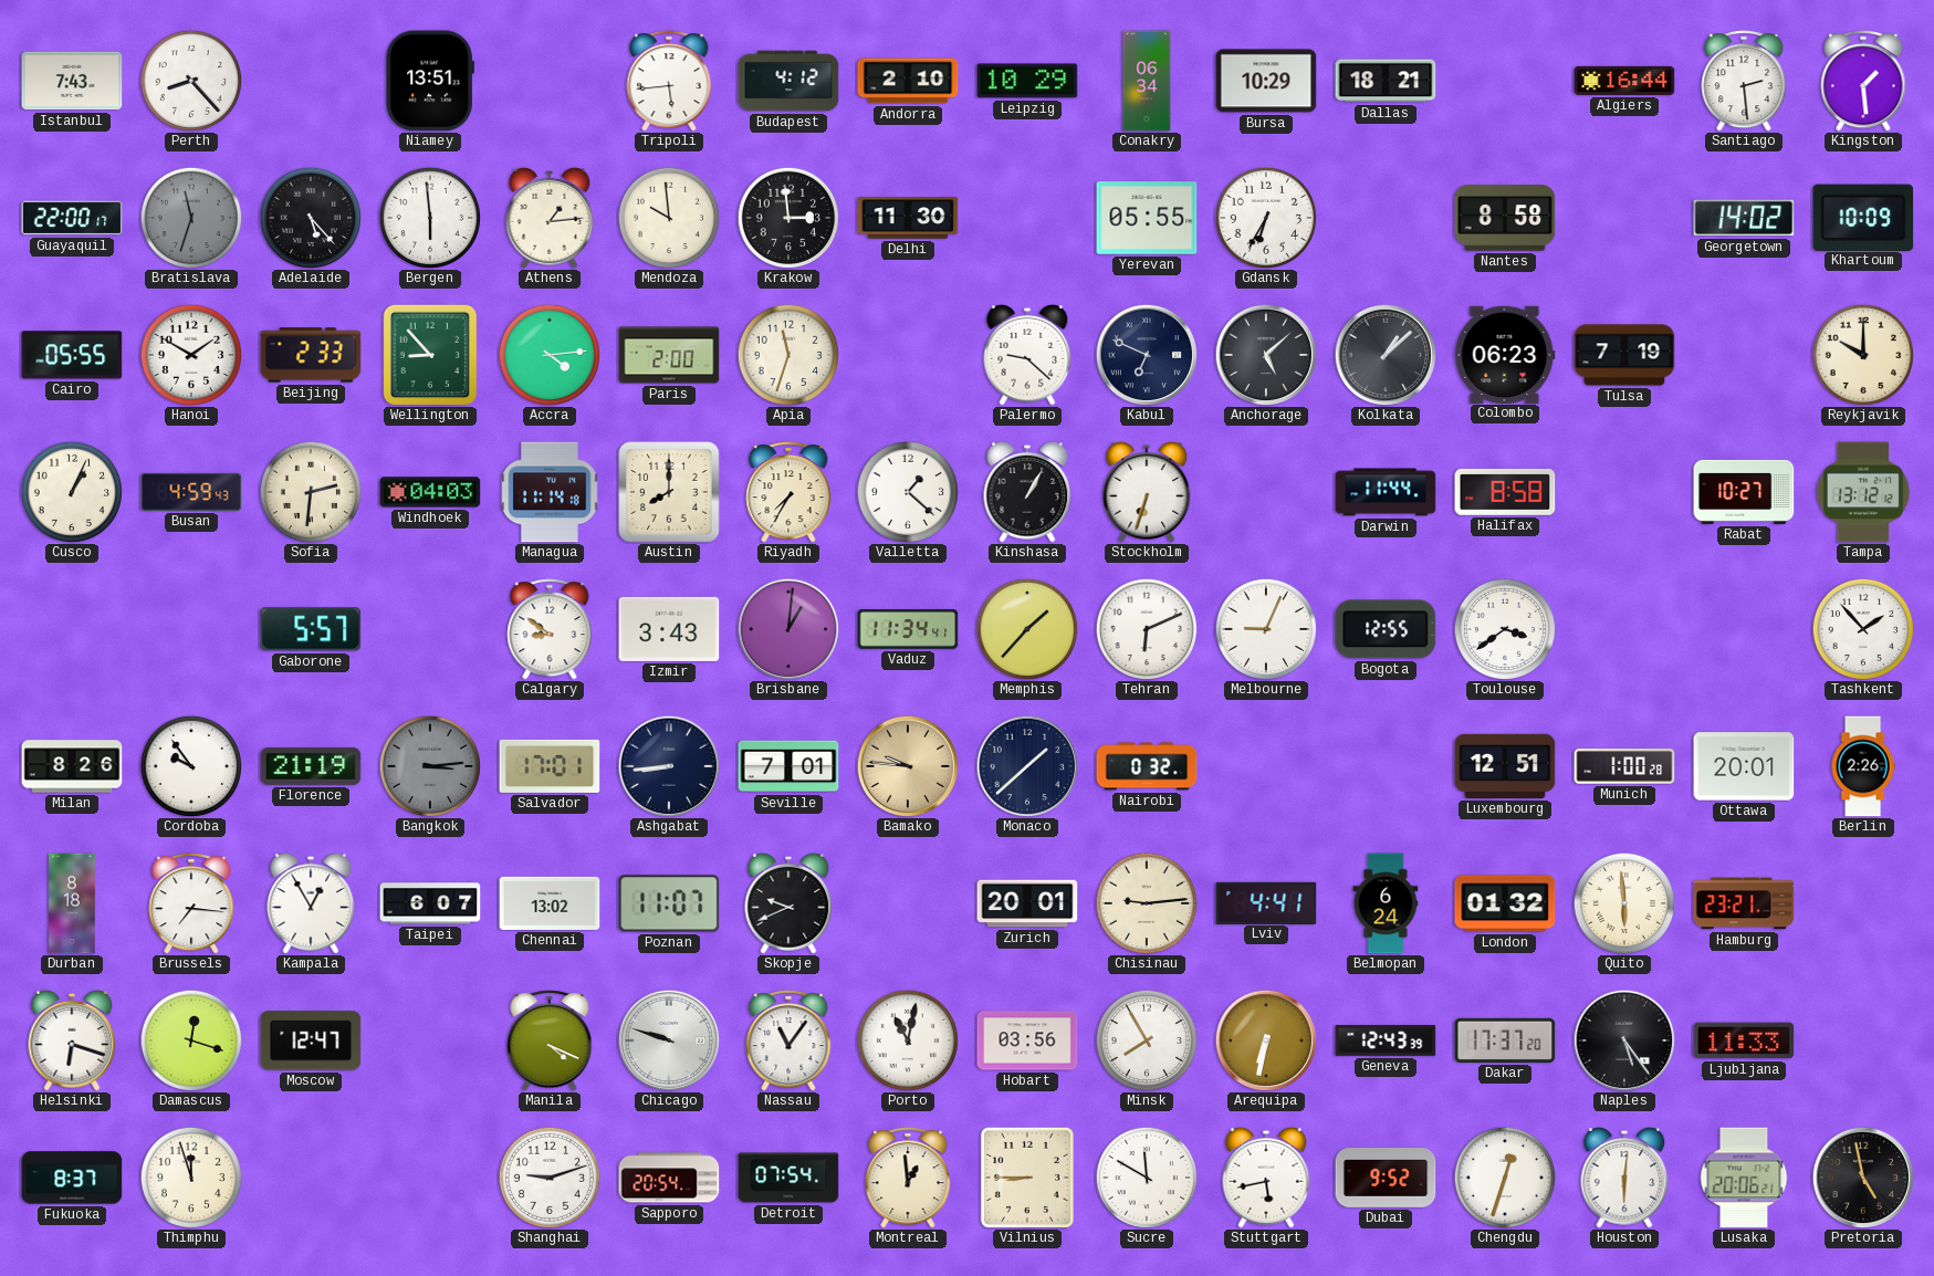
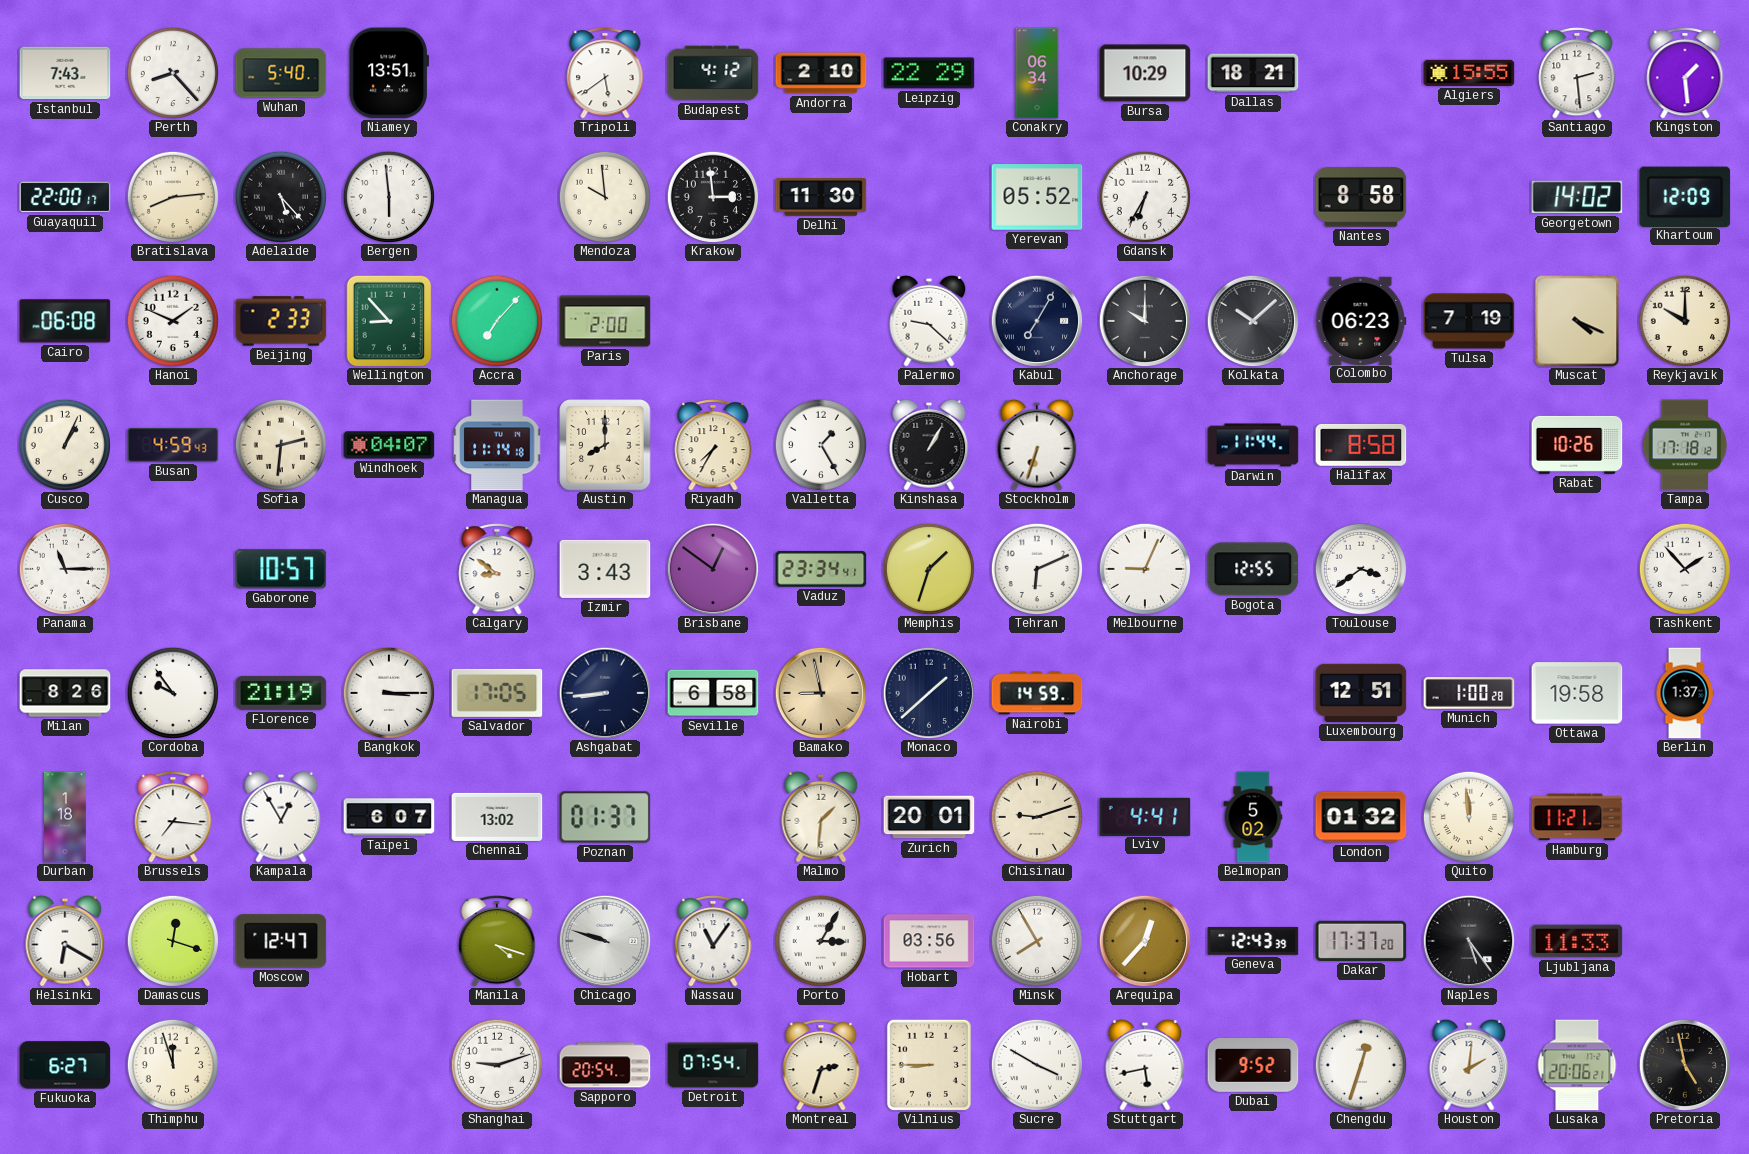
Wuhan: none -> 5:40
Tripoli: 5:44 -> 5:39
Leipzig: 10:29 -> 22:29
Algiers: 16:44 -> 15:55
Bratislava: 11:33 -> 8:14
Bratislava dial: grey -> cream
Athens: 1:14 -> none
Yerevan: 05:55 -> 05:52
Khartoum: 10:09 -> 12:09
Cairo: 05:55 -> 06:08
Hanoi: 1:50 -> 1:49
Accra: 4:14 -> 7:07
Apia: 11:33 -> none
Kabul: 6:49 -> 7:05
Anchorage: 5:08 -> 10:00
Kolkata: 1:08 -> 10:08
Muscat: none -> 4:19
Windhoek: 04:03 -> 04:07
Valletta: 1:22 -> 1:25
Rabat: 10:27 -> 10:26
Tampa: 13:12 -> 17:18
Panama: none -> 11:15
Gaborone: 5:57 -> 10:57
Brisbane: 1:01 -> 12:51
Vaduz: 11:34 -> 23:34
Memphis: 1:37 -> 1:33
Bangkok: 3:14 -> 3:15
Bangkok dial: grey -> white
Salvador: 17:01 -> 17:05
Seville: 7:01 -> 6:58
Bamako: 9:46 -> 8:58
Nairobi: 0:32 -> 14:59
Ottawa: 20:01 -> 19:58
Berlin: 2:26 -> 1:37
Durban: 8:18 -> 1:18
Poznan: 11:07 -> 01:37
Skopje: 9:41 -> none
Malmo: none -> 1:31
Chisinau: 9:14 -> 9:12
Belmopan: 6:24 -> 5:02
Quito: 5:59 -> 11:59
Hamburg: 23:21 -> 11:21
Helsinki: 6:18 -> 6:20
Manila: 4:19 -> 4:18
Porto: 11:02 -> 3:05
Arequipa: 6:32 -> 12:37
Fukuoka: 8:37 -> 6:27
Montreal: 12:59 -> 2:33
Sucre: 11:50 -> 3:50
Houston: 6:01 -> 2:01
